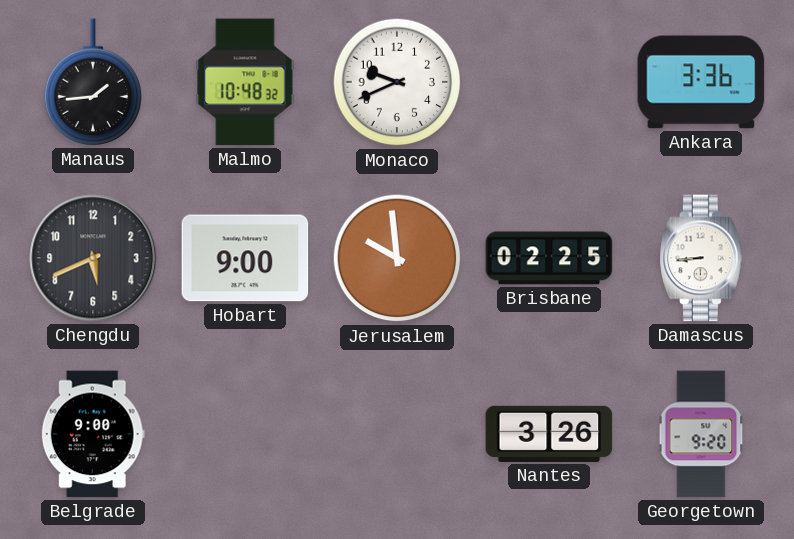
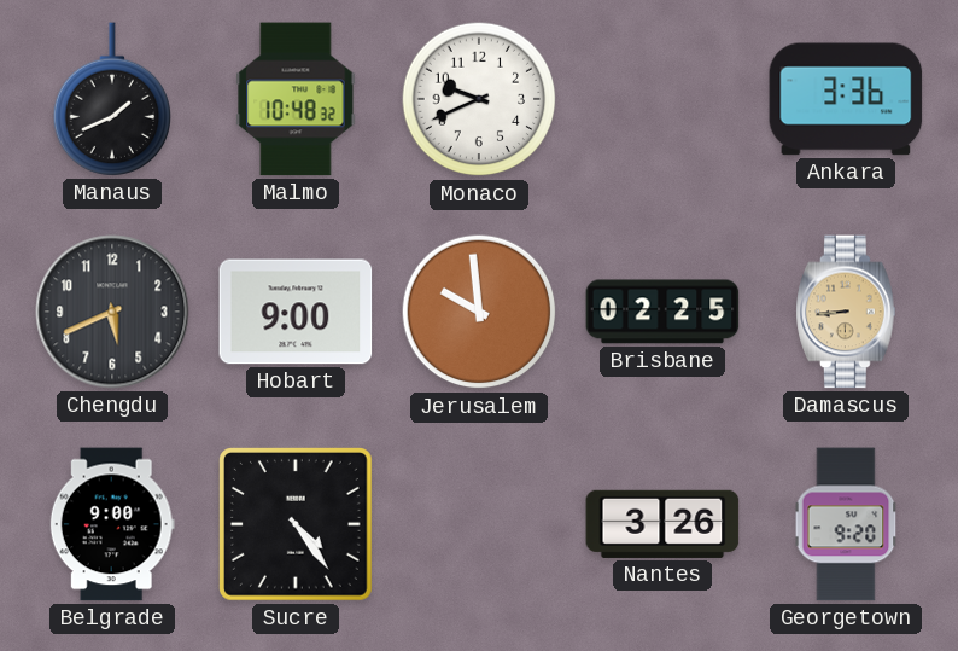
Manaus: 1:44 -> 1:41
Damascus dial: white -> champagne
Sucre: none -> 4:24
